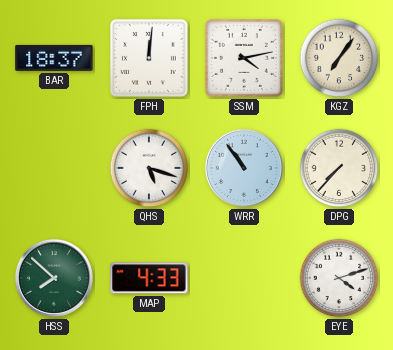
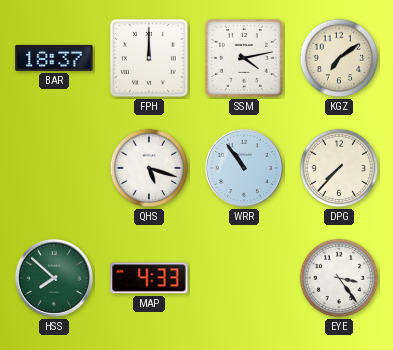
FPH: 12:01 -> 12:00
KGZ: 7:06 -> 7:09
EYE: 4:12 -> 3:24
